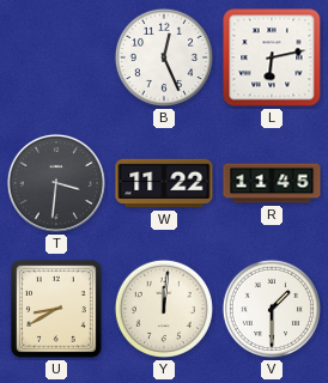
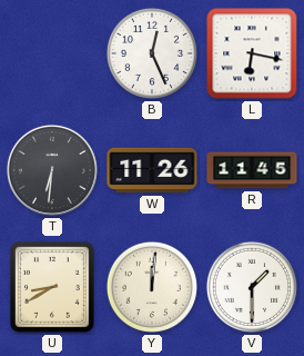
L: 6:13 -> 6:17
T: 3:31 -> 6:31
W: 11:22 -> 11:26
